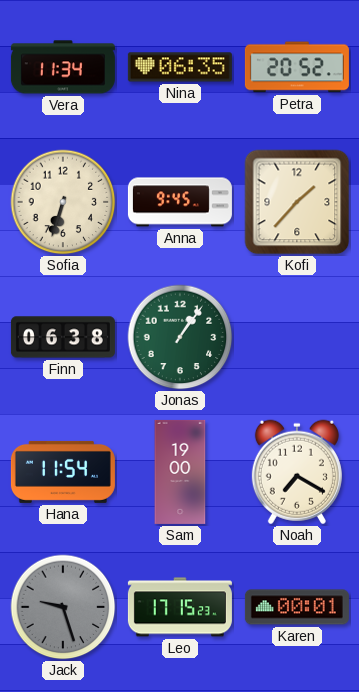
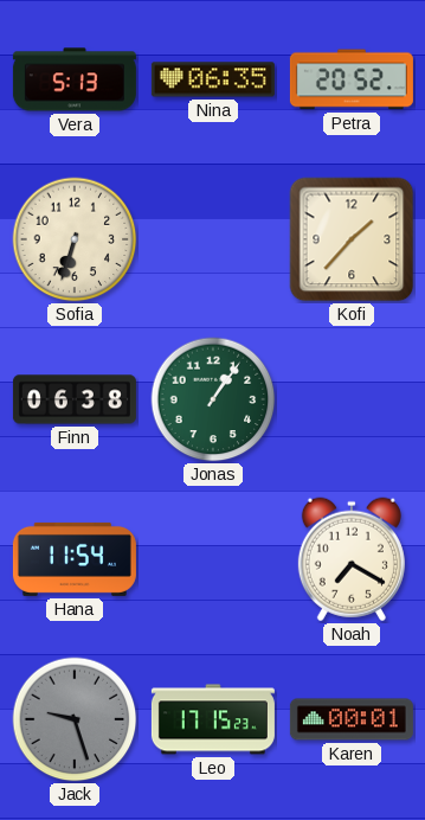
Vera: 11:34 -> 5:13
Anna: 9:45 -> none
Sam: 19:00 -> none
